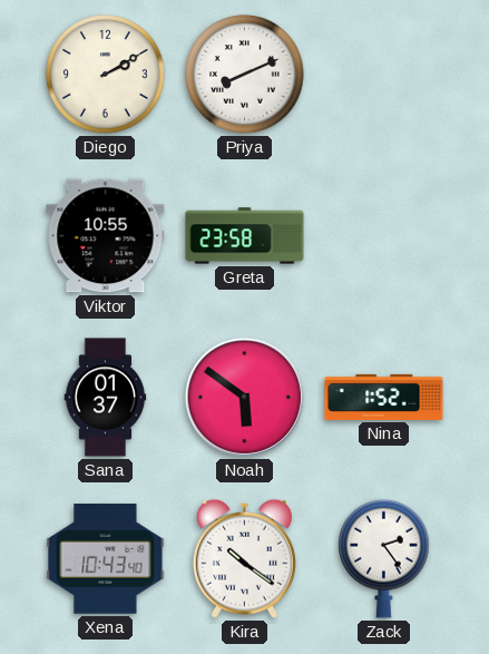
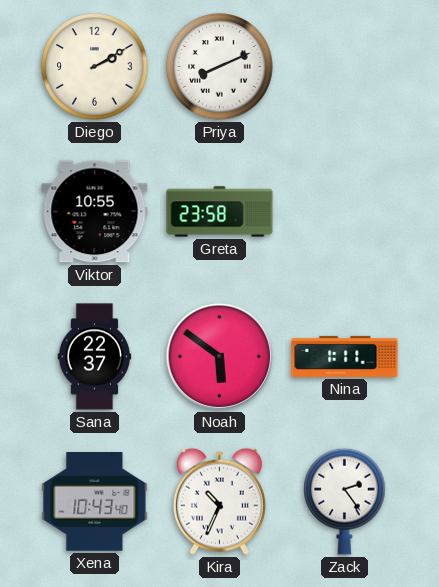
Sana: 01:37 -> 22:37
Nina: 1:52 -> 1:11
Kira: 10:21 -> 10:34
